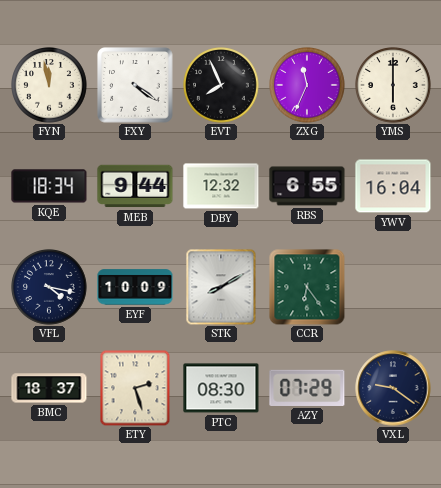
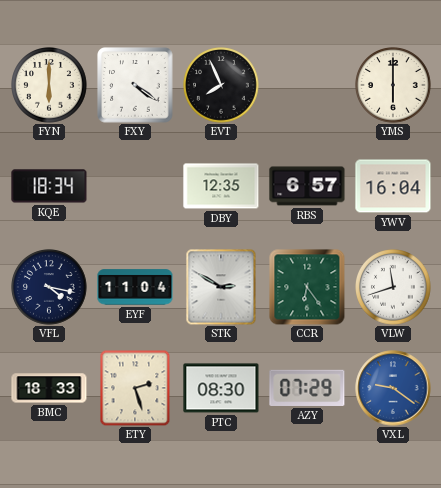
FYN: 11:58 -> 6:00
ZXG: 11:34 -> none
MEB: 9:44 -> none
DBY: 12:32 -> 12:35
RBS: 6:55 -> 6:57
EYF: 10:09 -> 11:04
STK: 8:10 -> 2:50
VLW: none -> 11:42
BMC: 18:37 -> 18:33
VXL dial: navy -> blue
